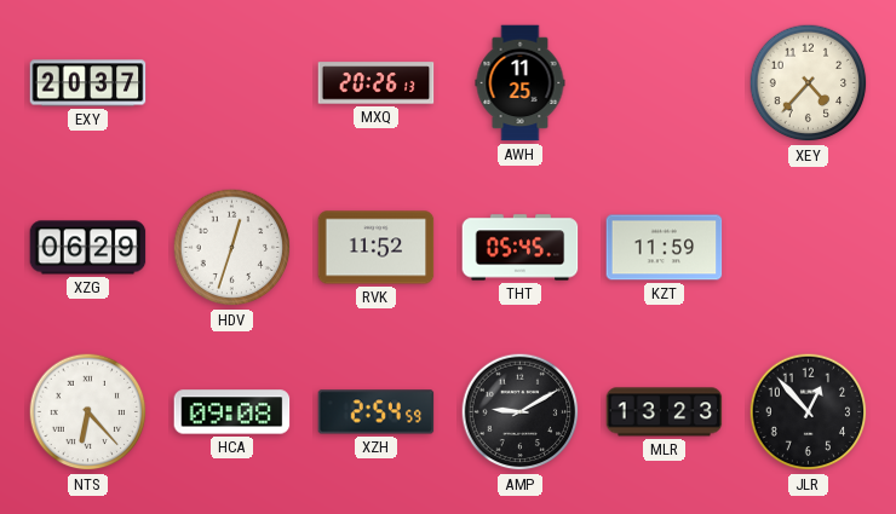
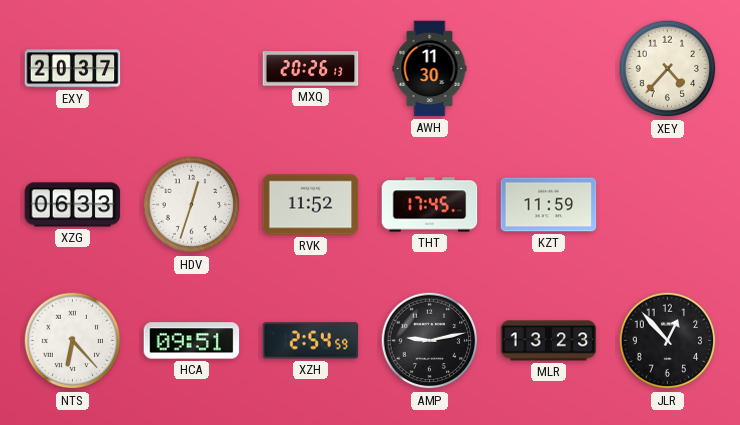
AWH: 11:25 -> 11:30
XZG: 06:29 -> 06:33
THT: 05:45 -> 17:45
HCA: 09:08 -> 09:51
AMP: 9:10 -> 9:13
